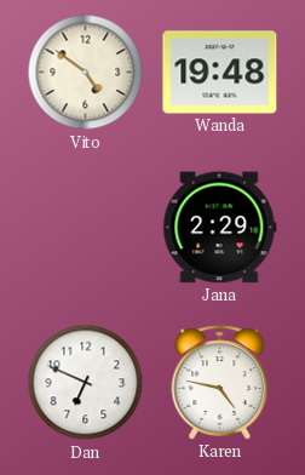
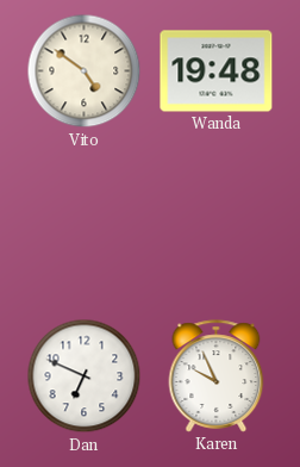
Jana: 2:29 -> none
Karen: 4:47 -> 9:56
